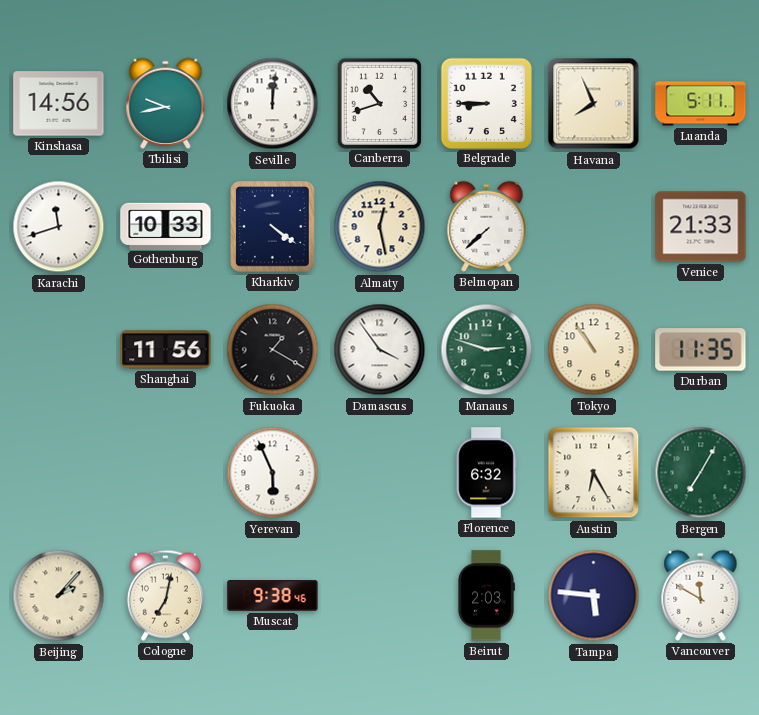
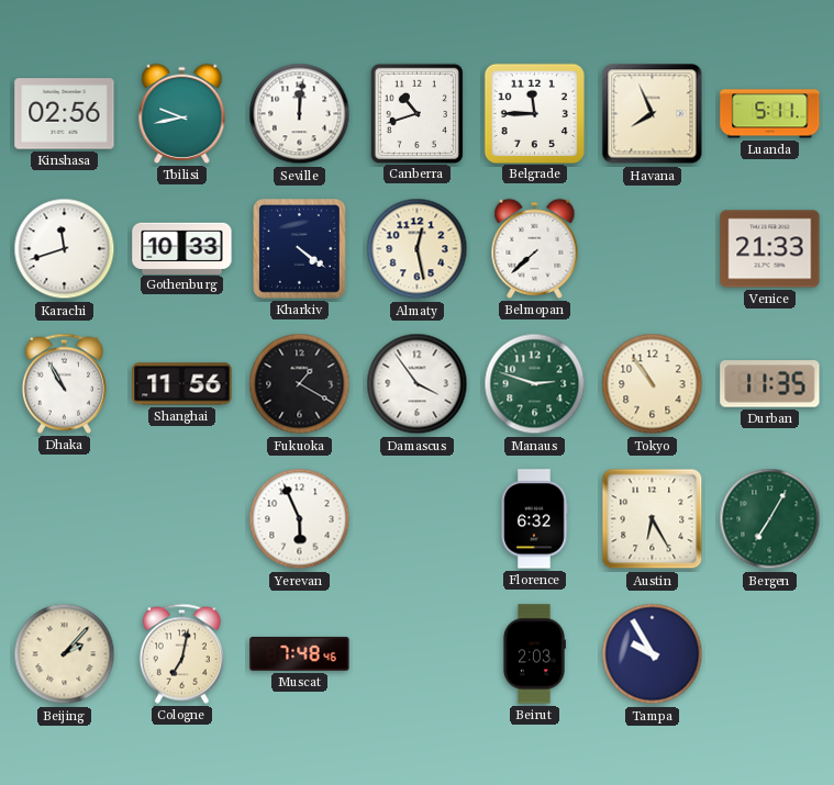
Kinshasa: 14:56 -> 02:56
Belgrade: 8:45 -> 11:45
Dhaka: none -> 10:55
Muscat: 9:38 -> 7:48
Tampa: 5:46 -> 9:55
Vancouver: 11:50 -> none
